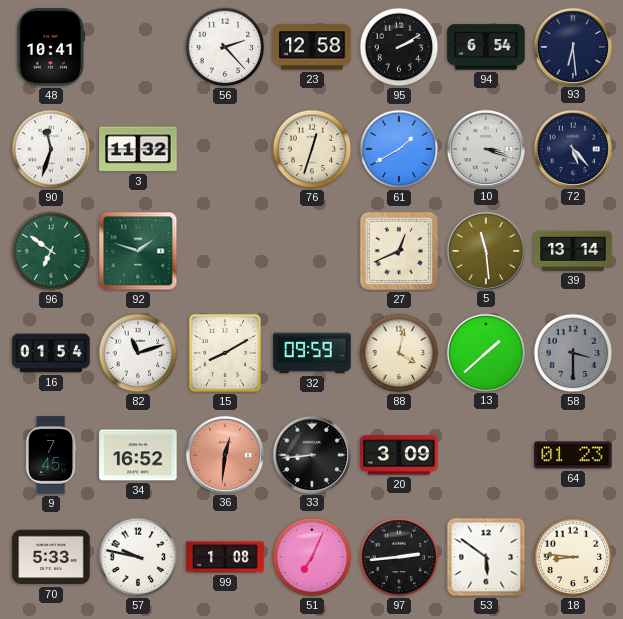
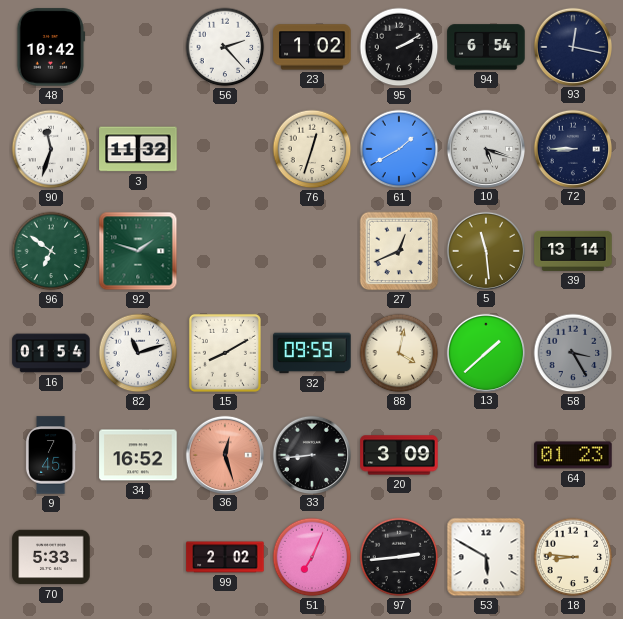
48: 10:41 -> 10:42
23: 12:58 -> 1:02
93: 6:29 -> 12:17
10: 3:18 -> 5:18
72: 5:23 -> 8:45
58: 3:30 -> 3:25
36: 12:31 -> 12:27
57: 9:47 -> none
99: 1:08 -> 2:02
53: 5:51 -> 5:50
